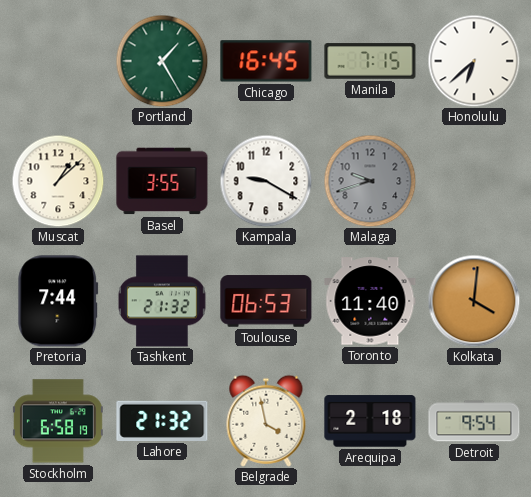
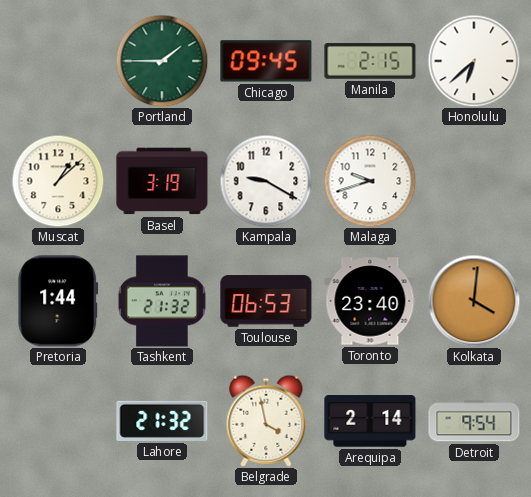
Portland: 1:25 -> 1:45
Chicago: 16:45 -> 09:45
Manila: 7:15 -> 2:15
Basel: 3:55 -> 3:19
Malaga dial: grey -> white
Pretoria: 7:44 -> 1:44
Toronto: 11:40 -> 23:40
Stockholm: 6:58 -> none
Arequipa: 2:18 -> 2:14
